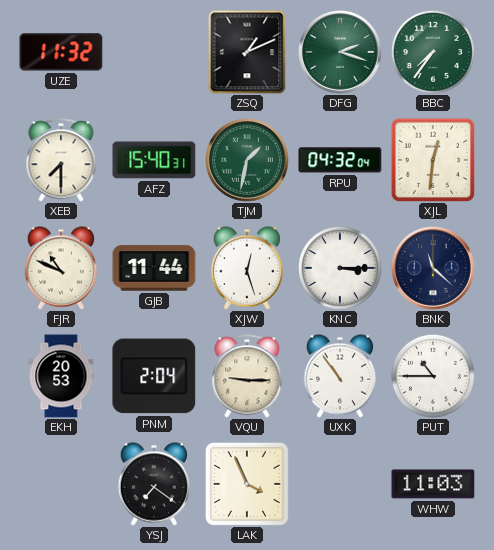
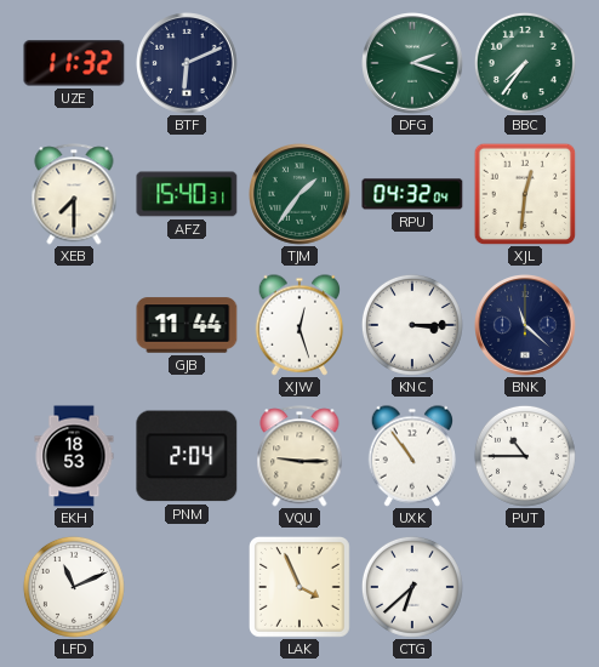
BTF: none -> 6:11
ZSQ: 1:11 -> none
TJM: 1:32 -> 1:36
FJR: 10:49 -> none
EKH: 20:53 -> 18:53
LFD: none -> 11:11
YSJ: 7:21 -> none
CTG: none -> 6:38
WHW: 11:03 -> none
